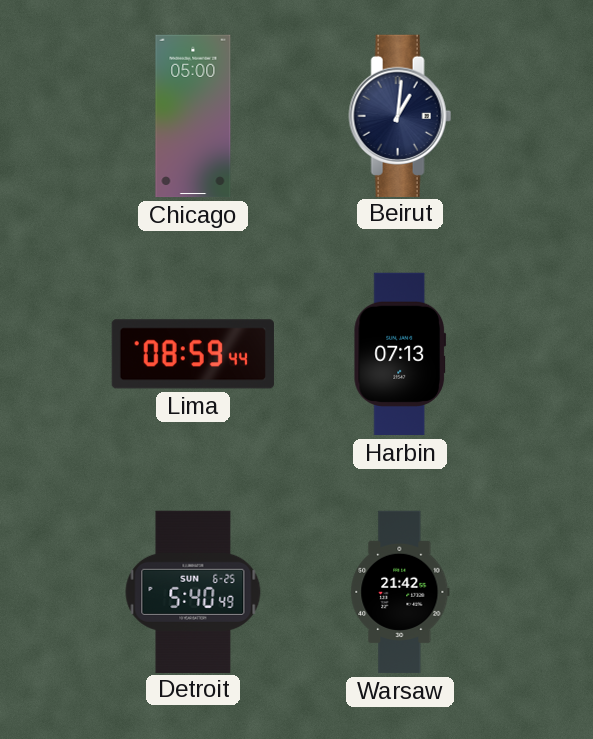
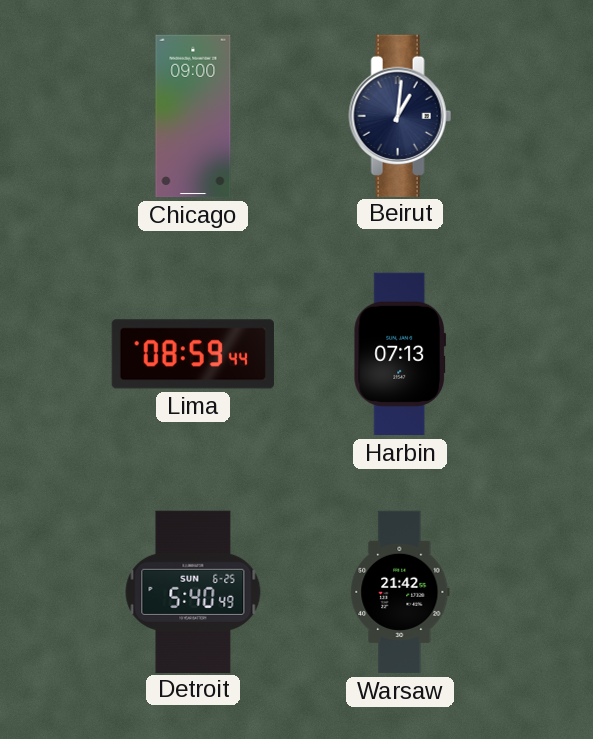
Chicago: 05:00 -> 09:00
